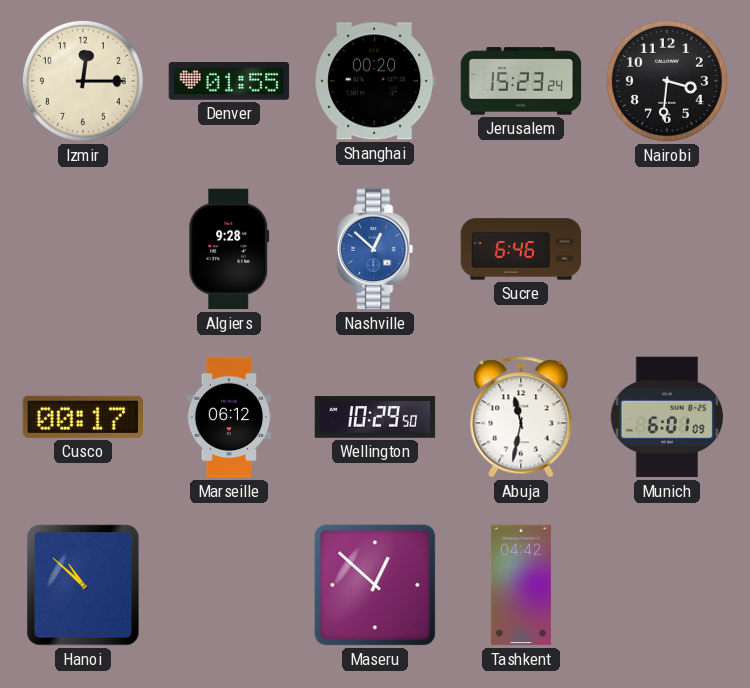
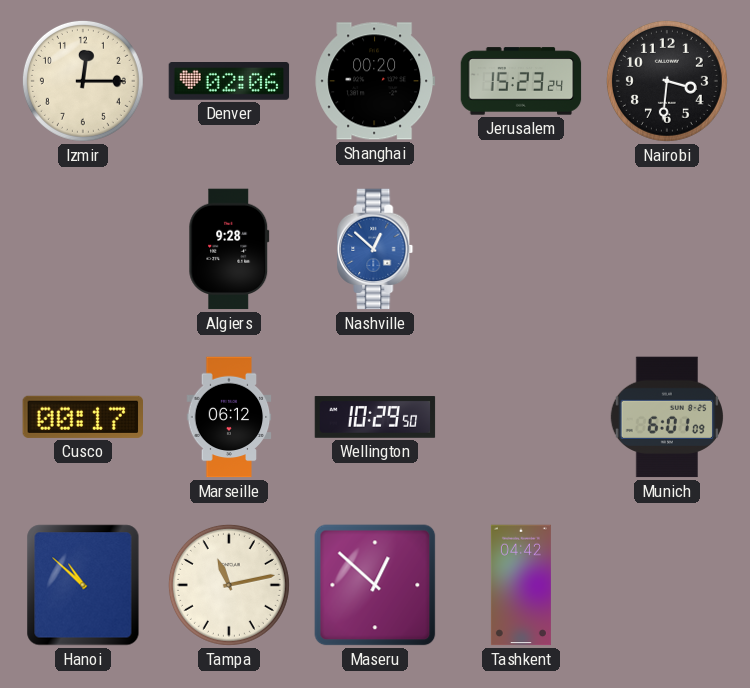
Denver: 01:55 -> 02:06
Sucre: 6:46 -> none
Abuja: 11:32 -> none
Tampa: none -> 11:13
